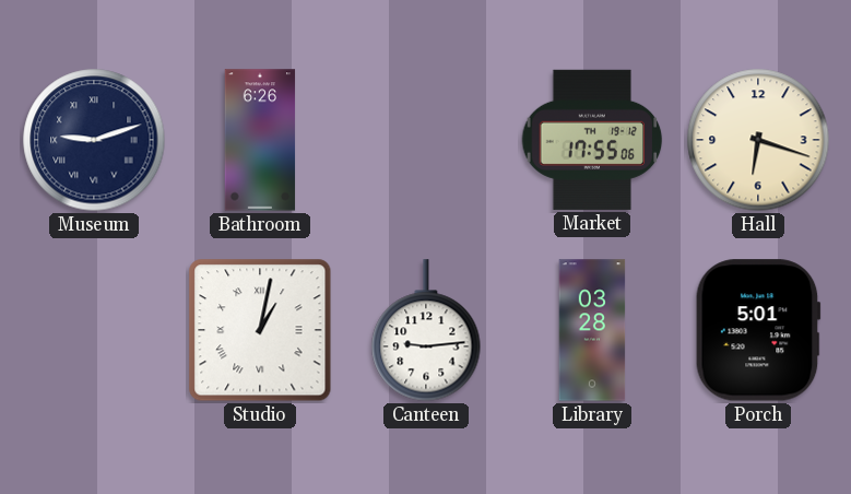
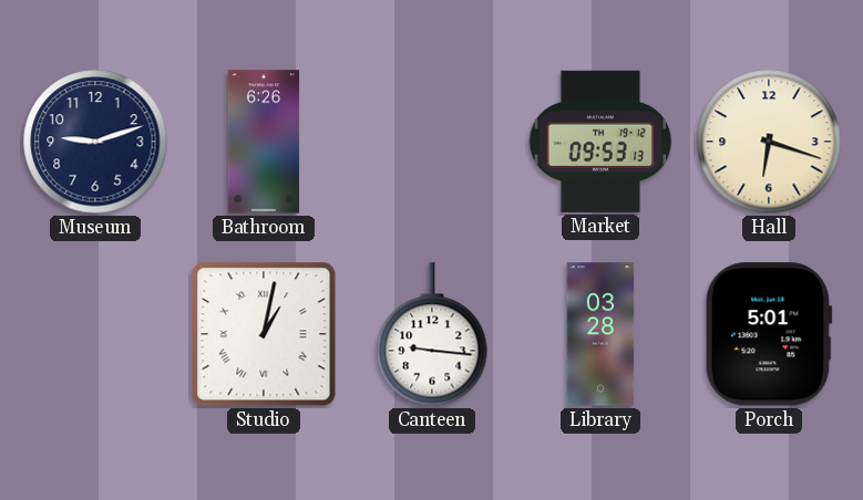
Museum numerals: Roman -> Arabic
Market: 17:55 -> 09:53
Canteen: 9:14 -> 9:16
